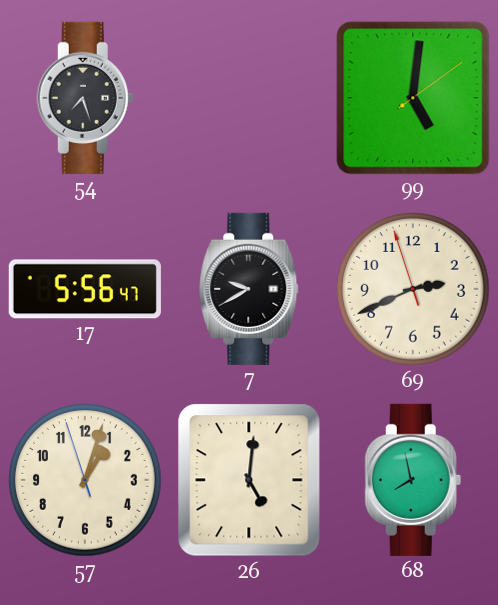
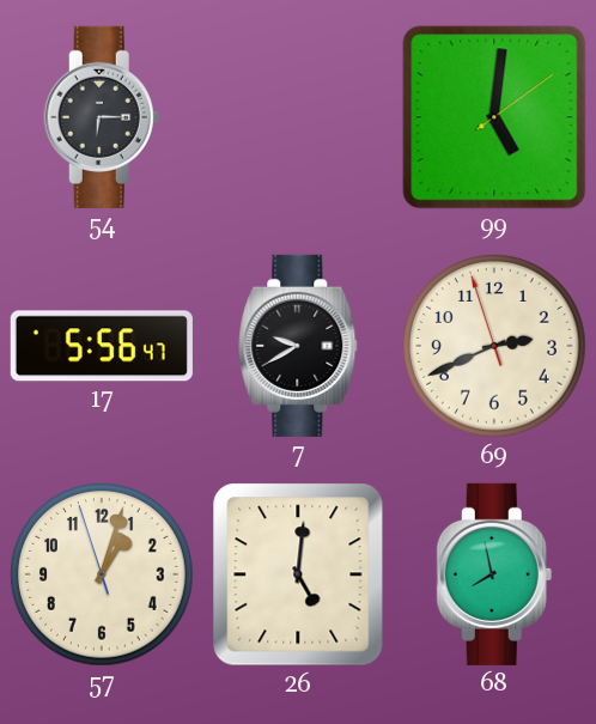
54: 7:27 -> 6:15
